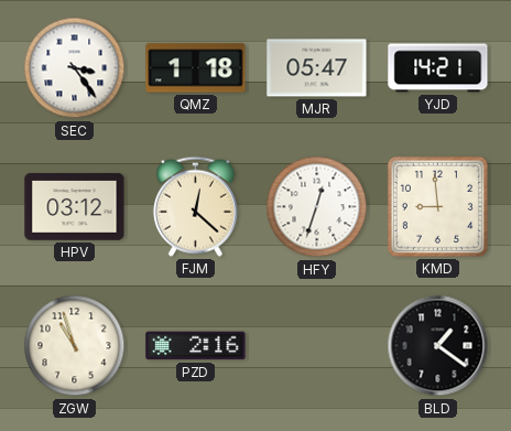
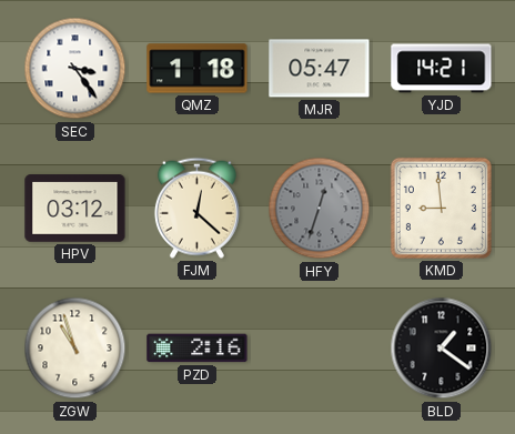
HFY dial: white -> grey
